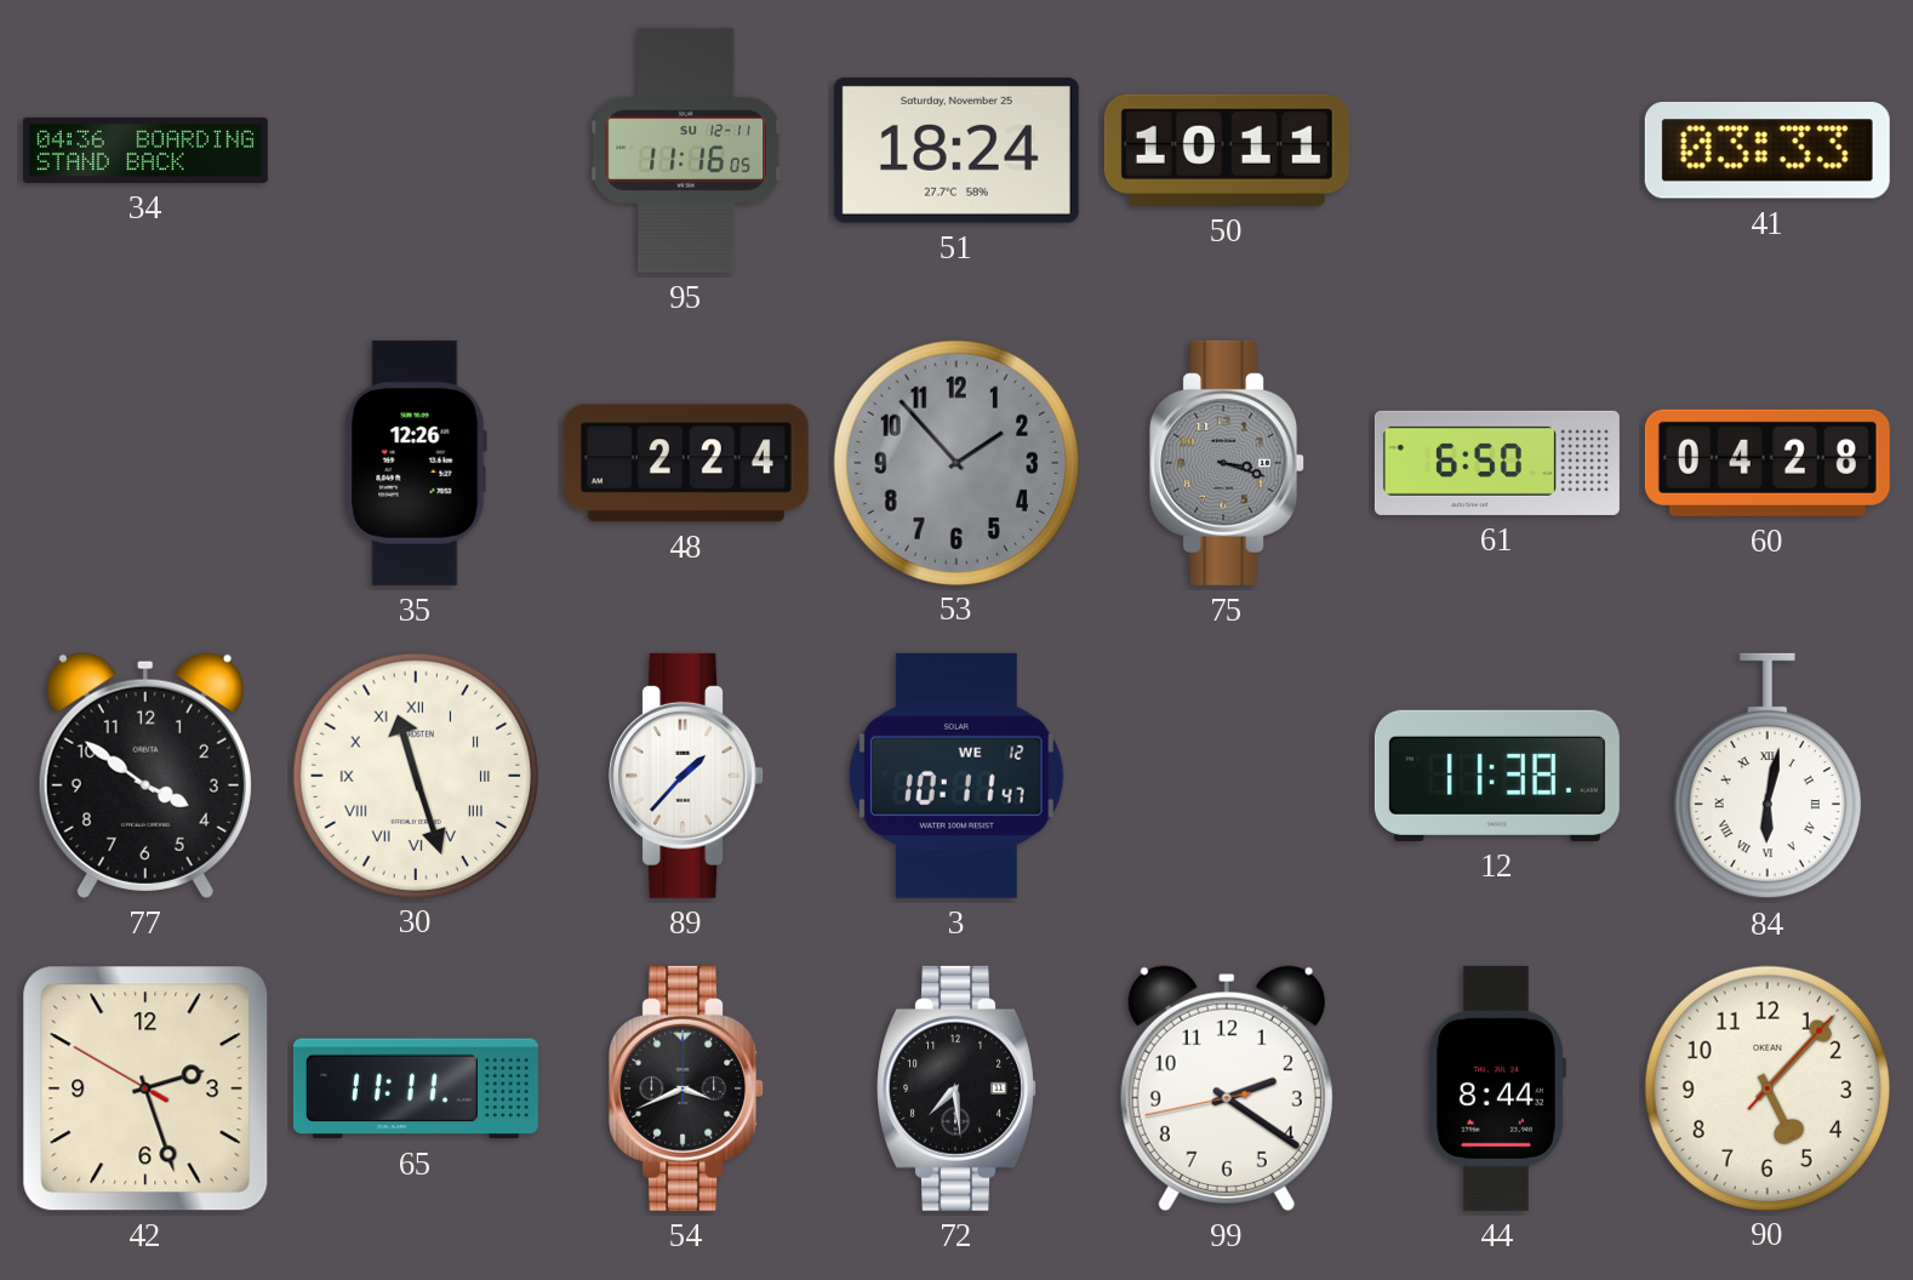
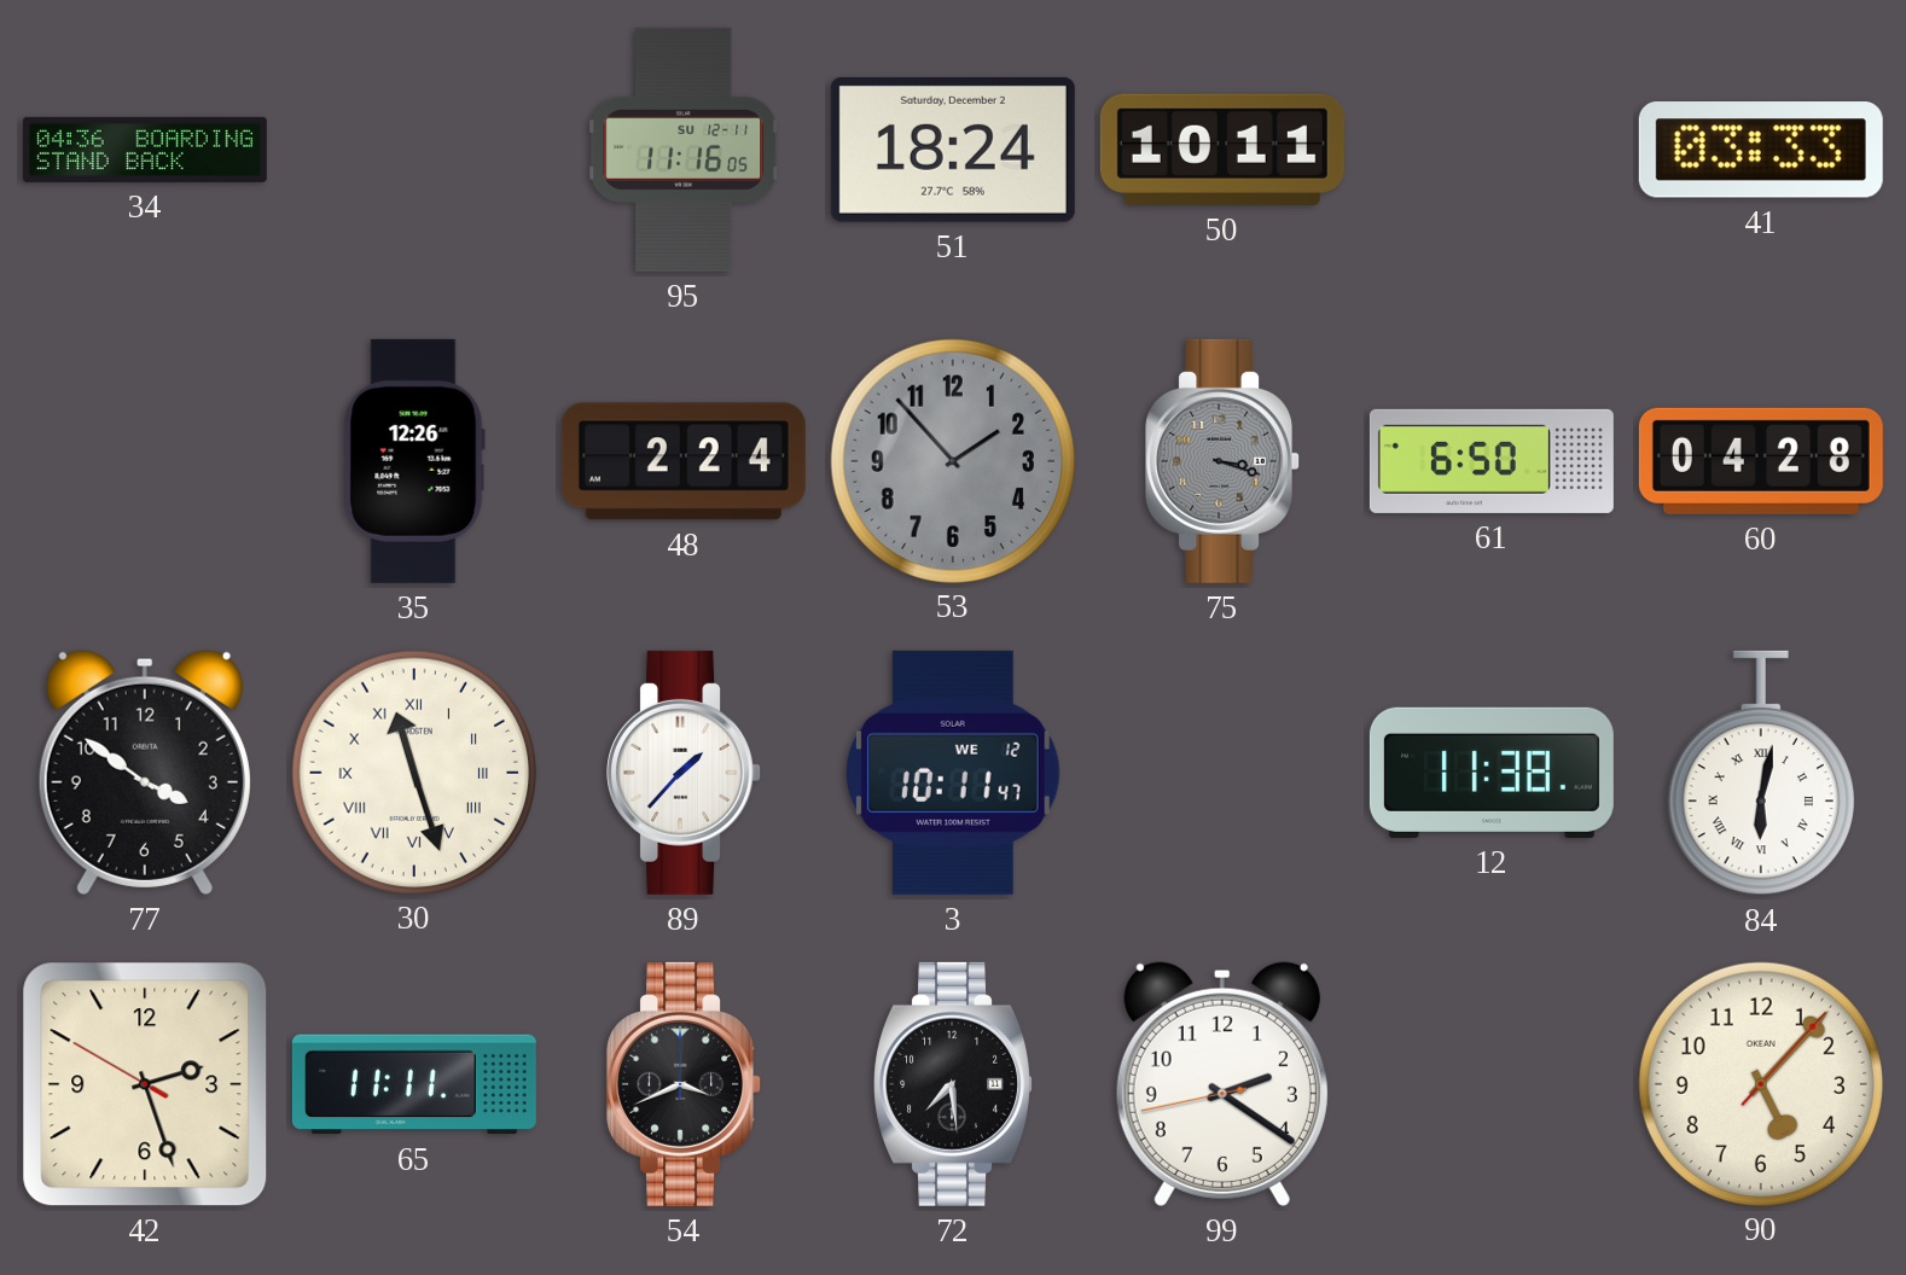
51 date: Saturday, November 25 -> Saturday, December 2
44: 8:44 -> none
